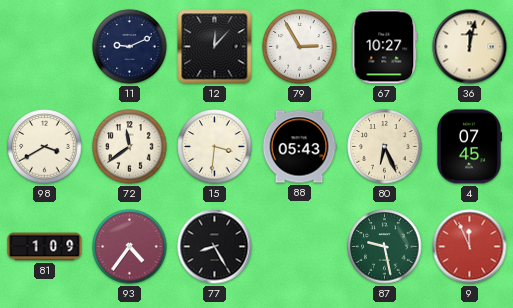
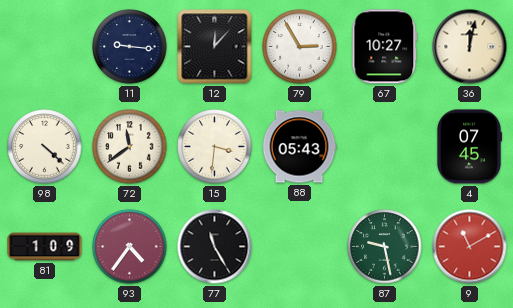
11: 9:11 -> 9:16
98: 3:40 -> 4:22
80: 6:26 -> none
77: 8:25 -> 11:25
9: 11:56 -> 11:10
